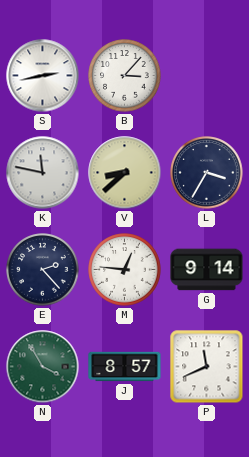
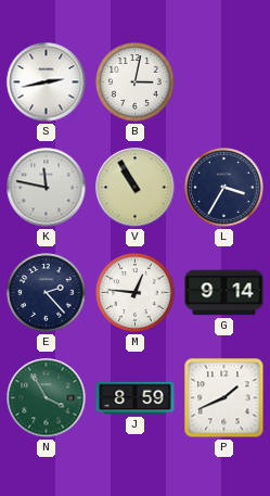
B: 3:07 -> 3:02
V: 8:38 -> 10:55
J: 8:57 -> 8:59
P: 11:41 -> 1:41
